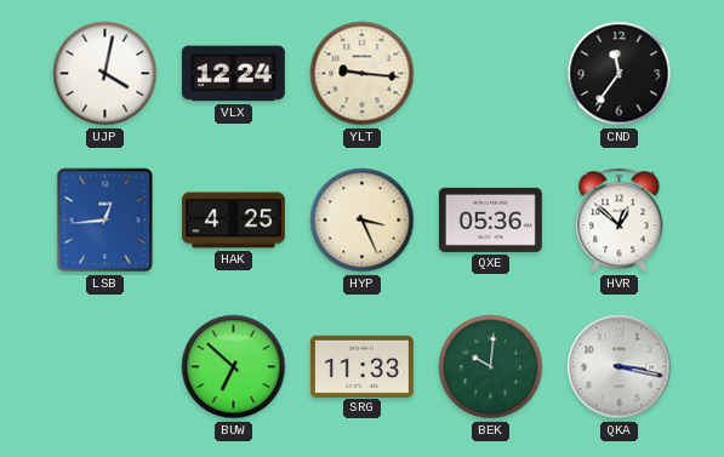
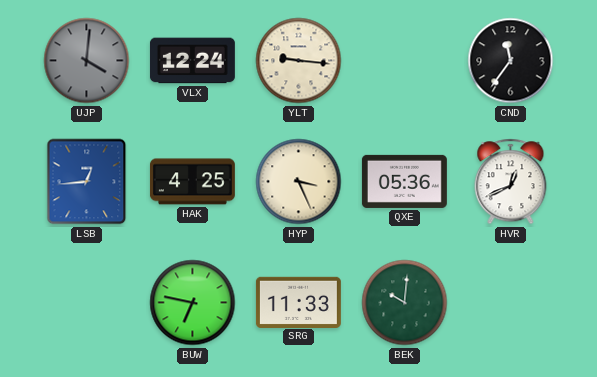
UJP: 4:02 -> 4:01
UJP dial: white -> grey
HVR: 12:52 -> 12:41
BUW: 6:52 -> 6:47
QKA: 3:17 -> none
